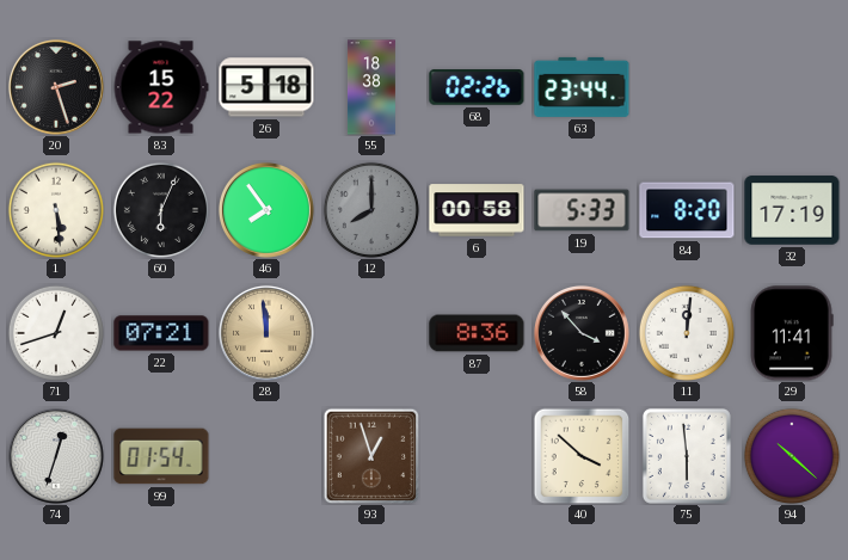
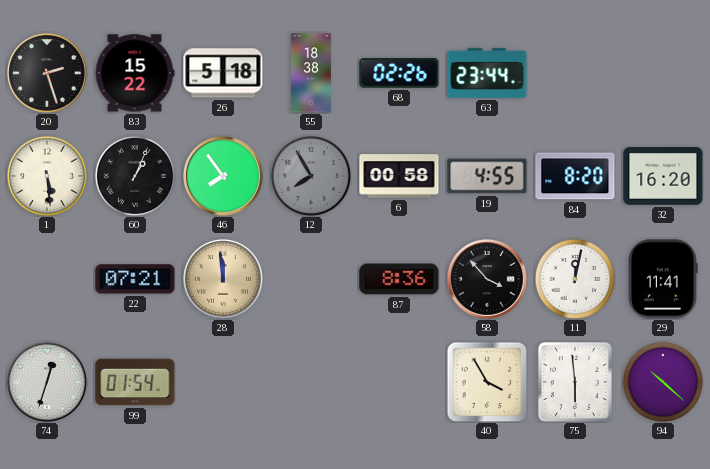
60: 6:04 -> 1:04
12: 8:00 -> 7:55
19: 5:33 -> 4:55
32: 17:19 -> 16:20
71: 12:42 -> none
11: 12:01 -> 12:02
93: 12:57 -> none
40: 3:52 -> 3:55
